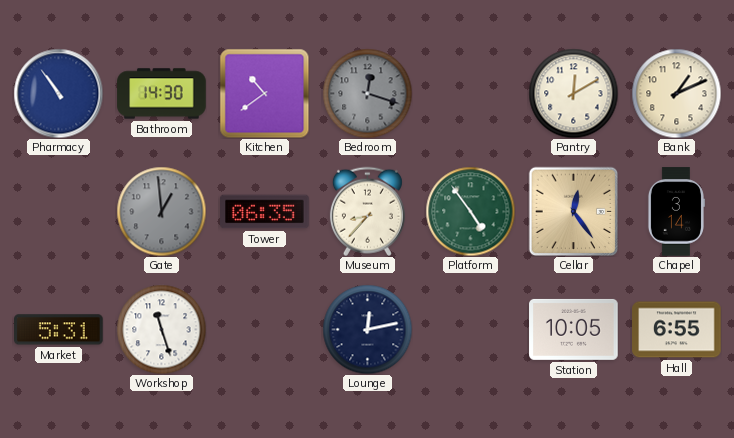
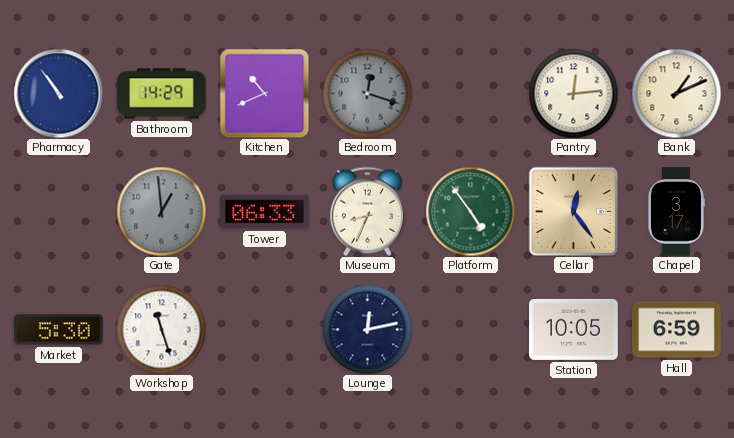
Bathroom: 14:30 -> 14:29
Kitchen: 10:39 -> 10:41
Pantry: 12:10 -> 12:14
Tower: 06:35 -> 06:33
Museum: 8:37 -> 8:34
Chapel: 3:14 -> 3:17
Market: 5:31 -> 5:30
Hall: 6:55 -> 6:59
